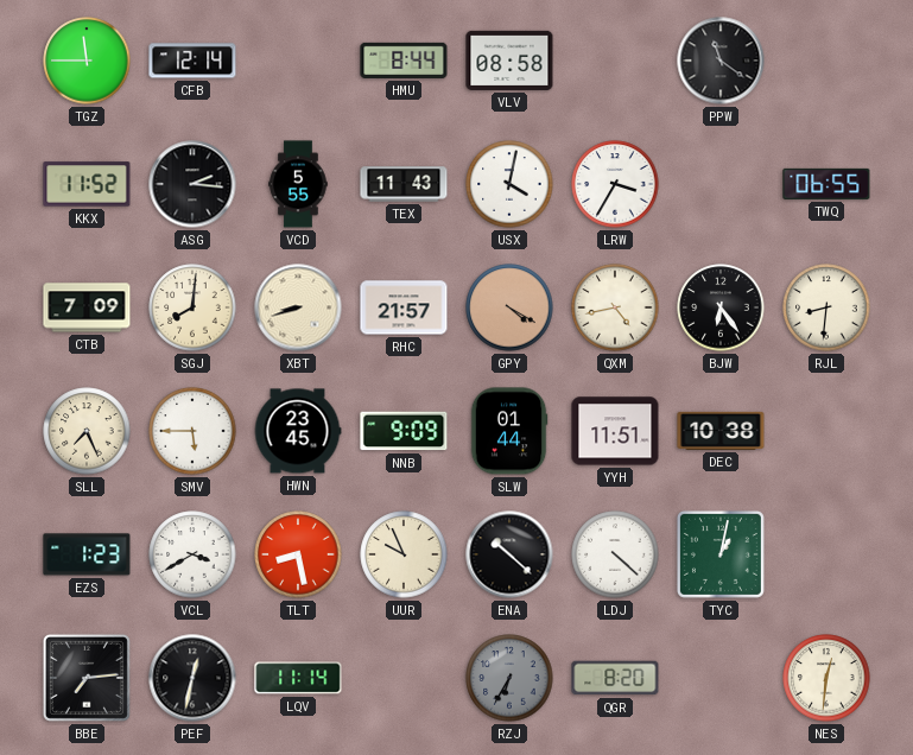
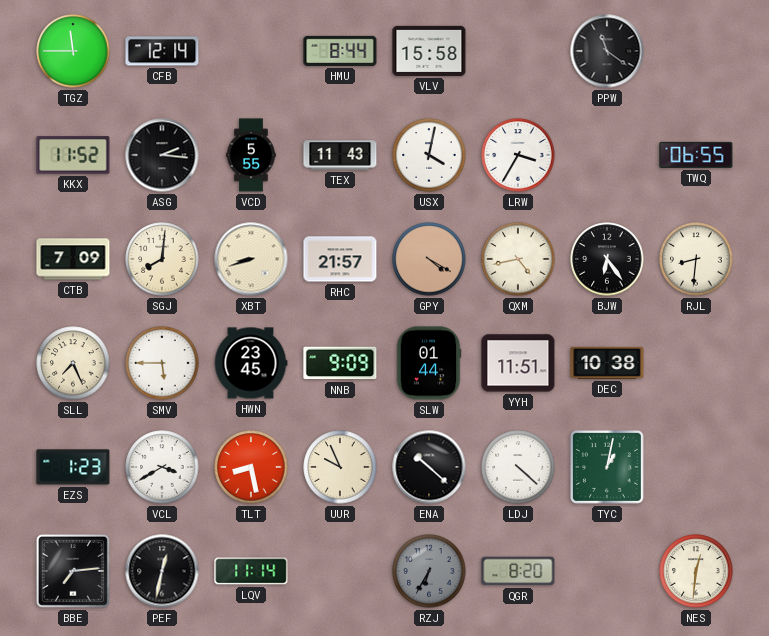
VLV: 08:58 -> 15:58
